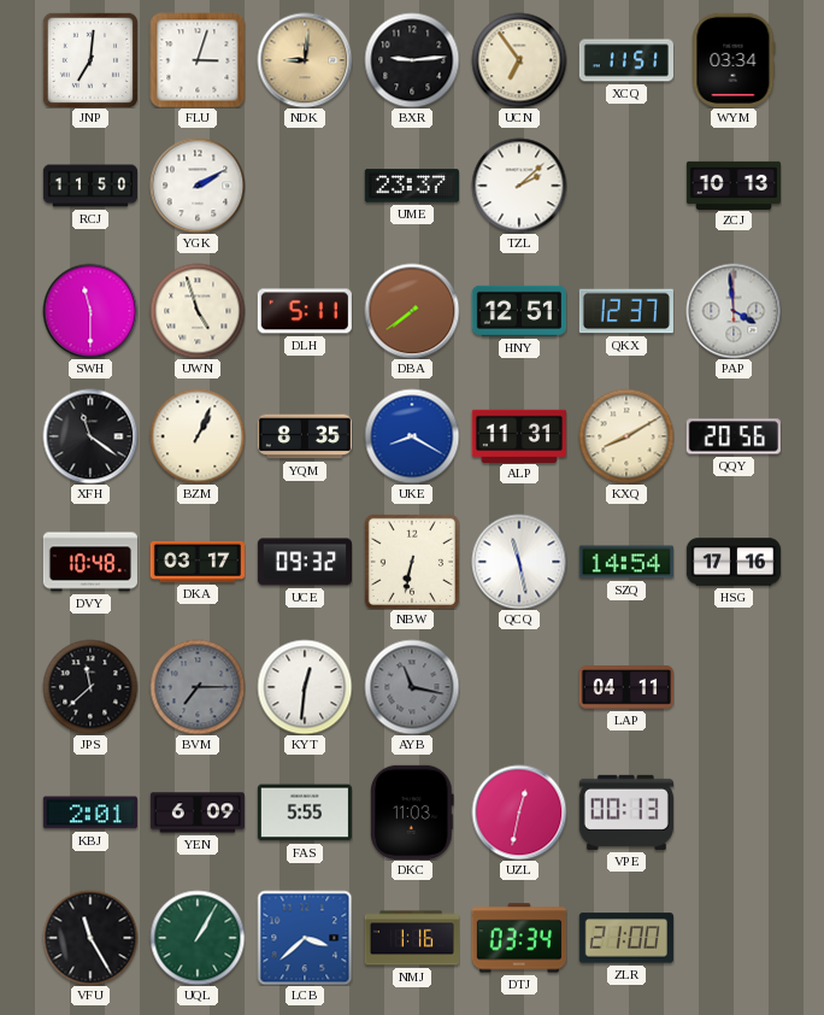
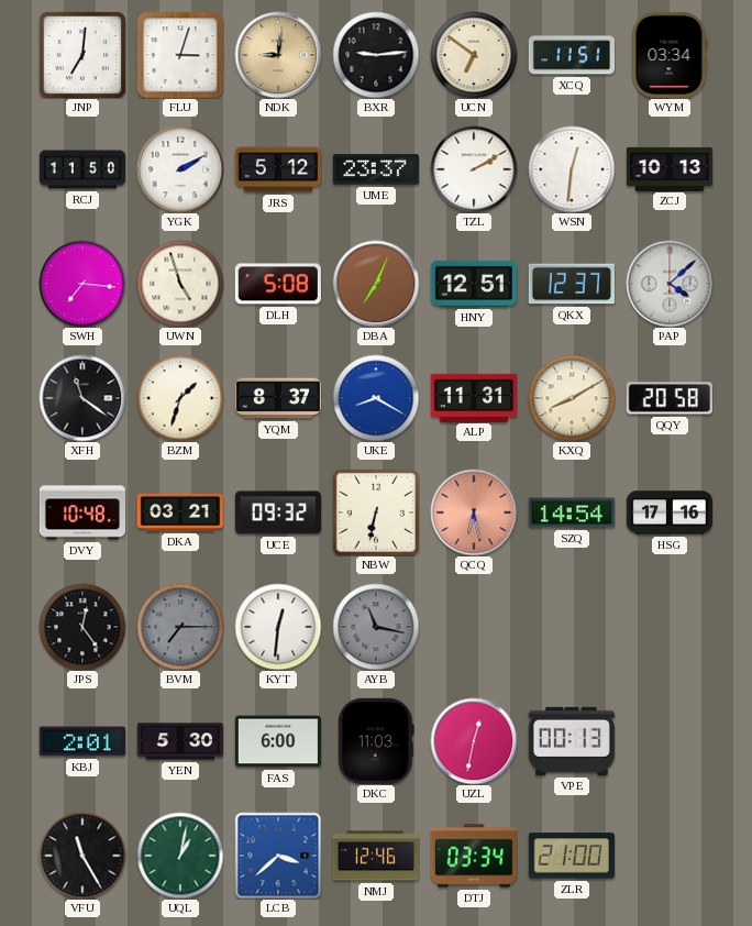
UCN: 6:54 -> 6:51
JRS: none -> 5:12
TZL: 2:08 -> 2:10
WSN: none -> 12:31
SWH: 11:30 -> 7:16
DLH: 5:11 -> 5:08
DBA: 7:39 -> 7:04
PAP: 3:59 -> 4:08
BZM: 1:04 -> 1:33
YQM: 8:35 -> 8:37
QQY: 20:56 -> 20:58
DKA: 03:17 -> 03:21
QCQ: 11:28 -> 6:28
QCQ dial: white -> salmon
JPS: 11:38 -> 12:24
LAP: 04:11 -> none
YEN: 6:09 -> 5:30
FAS: 5:55 -> 6:00
UQL: 1:05 -> 1:02
NMJ: 1:16 -> 12:46
